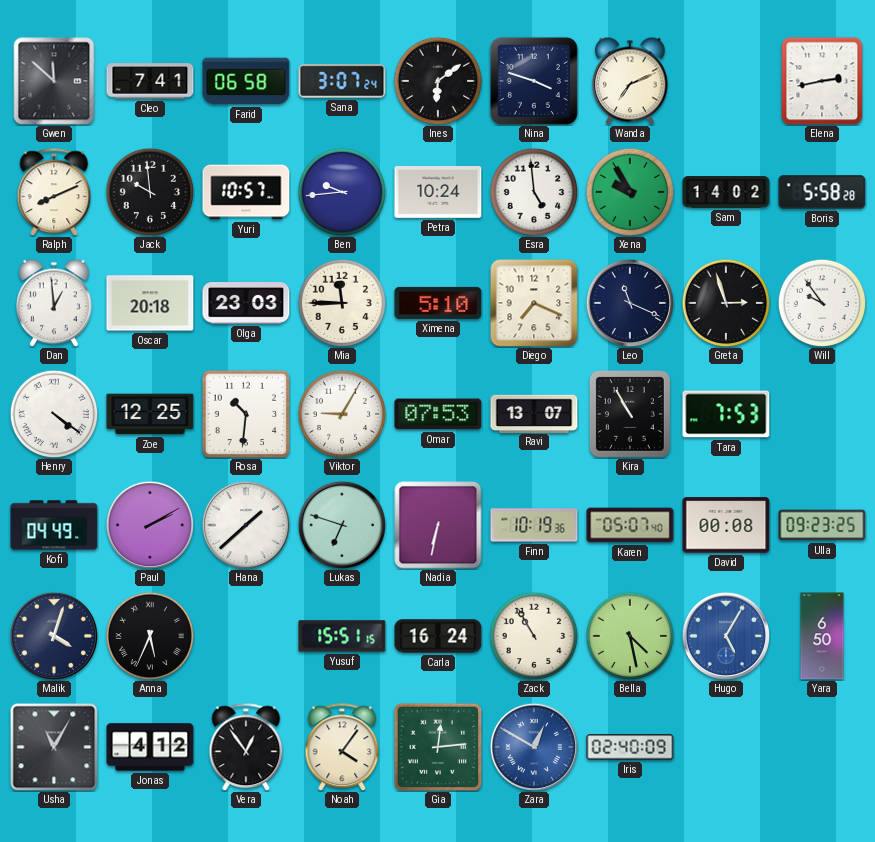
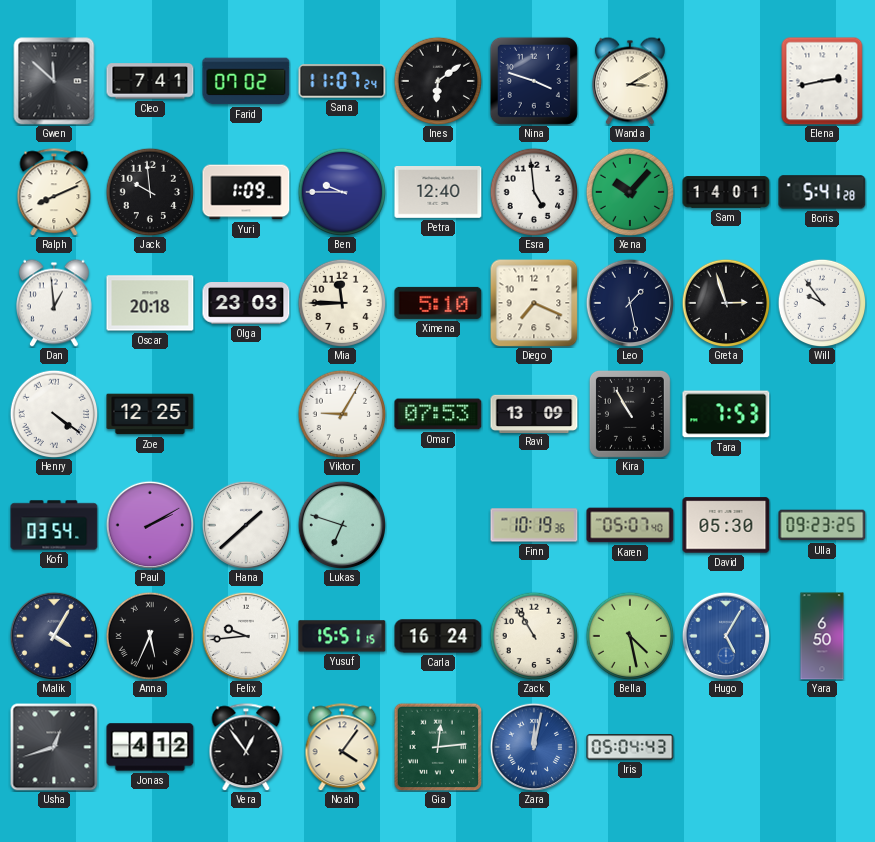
Farid: 06:58 -> 07:02
Sana: 3:07 -> 11:07
Wanda: 7:11 -> 3:10
Yuri: 10:57 -> 1:09
Ben: 9:44 -> 9:45
Petra: 10:24 -> 12:40
Xena: 9:55 -> 10:07
Sam: 14:02 -> 14:01
Boris: 5:58 -> 5:41
Leo: 11:19 -> 1:28
Rosa: 10:31 -> none
Ravi: 13:07 -> 13:09
Kofi: 04:49 -> 03:54
Nadia: 6:32 -> none
David: 00:08 -> 05:30
Malik: 4:03 -> 4:05
Felix: none -> 9:44
Usha: 11:05 -> 12:42
Zara: 12:50 -> 12:02
Iris: 02:40 -> 05:04
